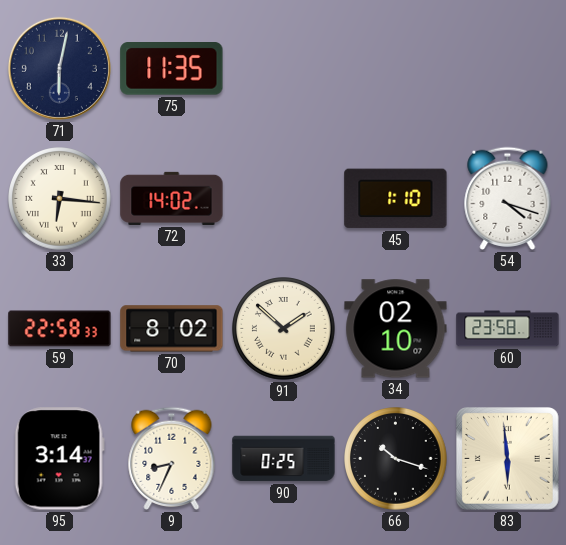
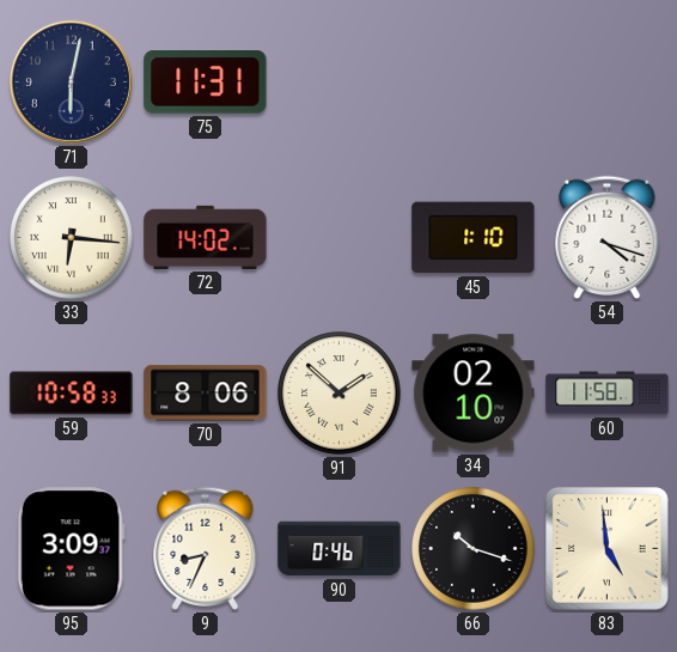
75: 11:35 -> 11:31
59: 22:58 -> 10:58
70: 8:02 -> 8:06
60: 23:58 -> 11:58
95: 3:14 -> 3:09
90: 0:25 -> 0:46
83: 5:59 -> 4:59
